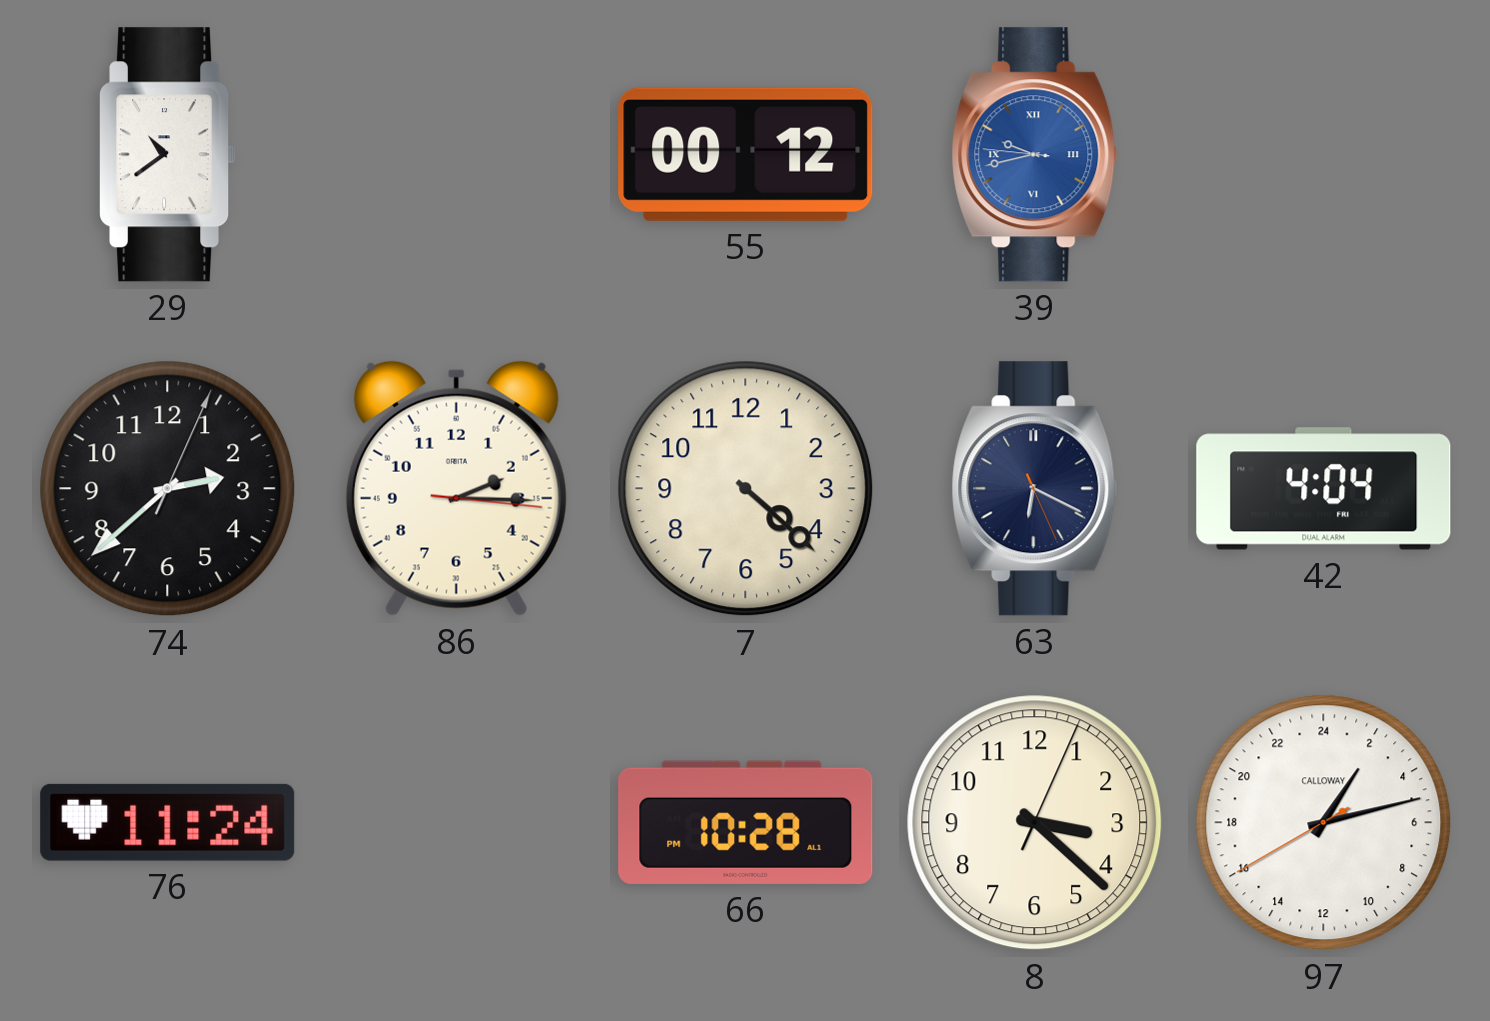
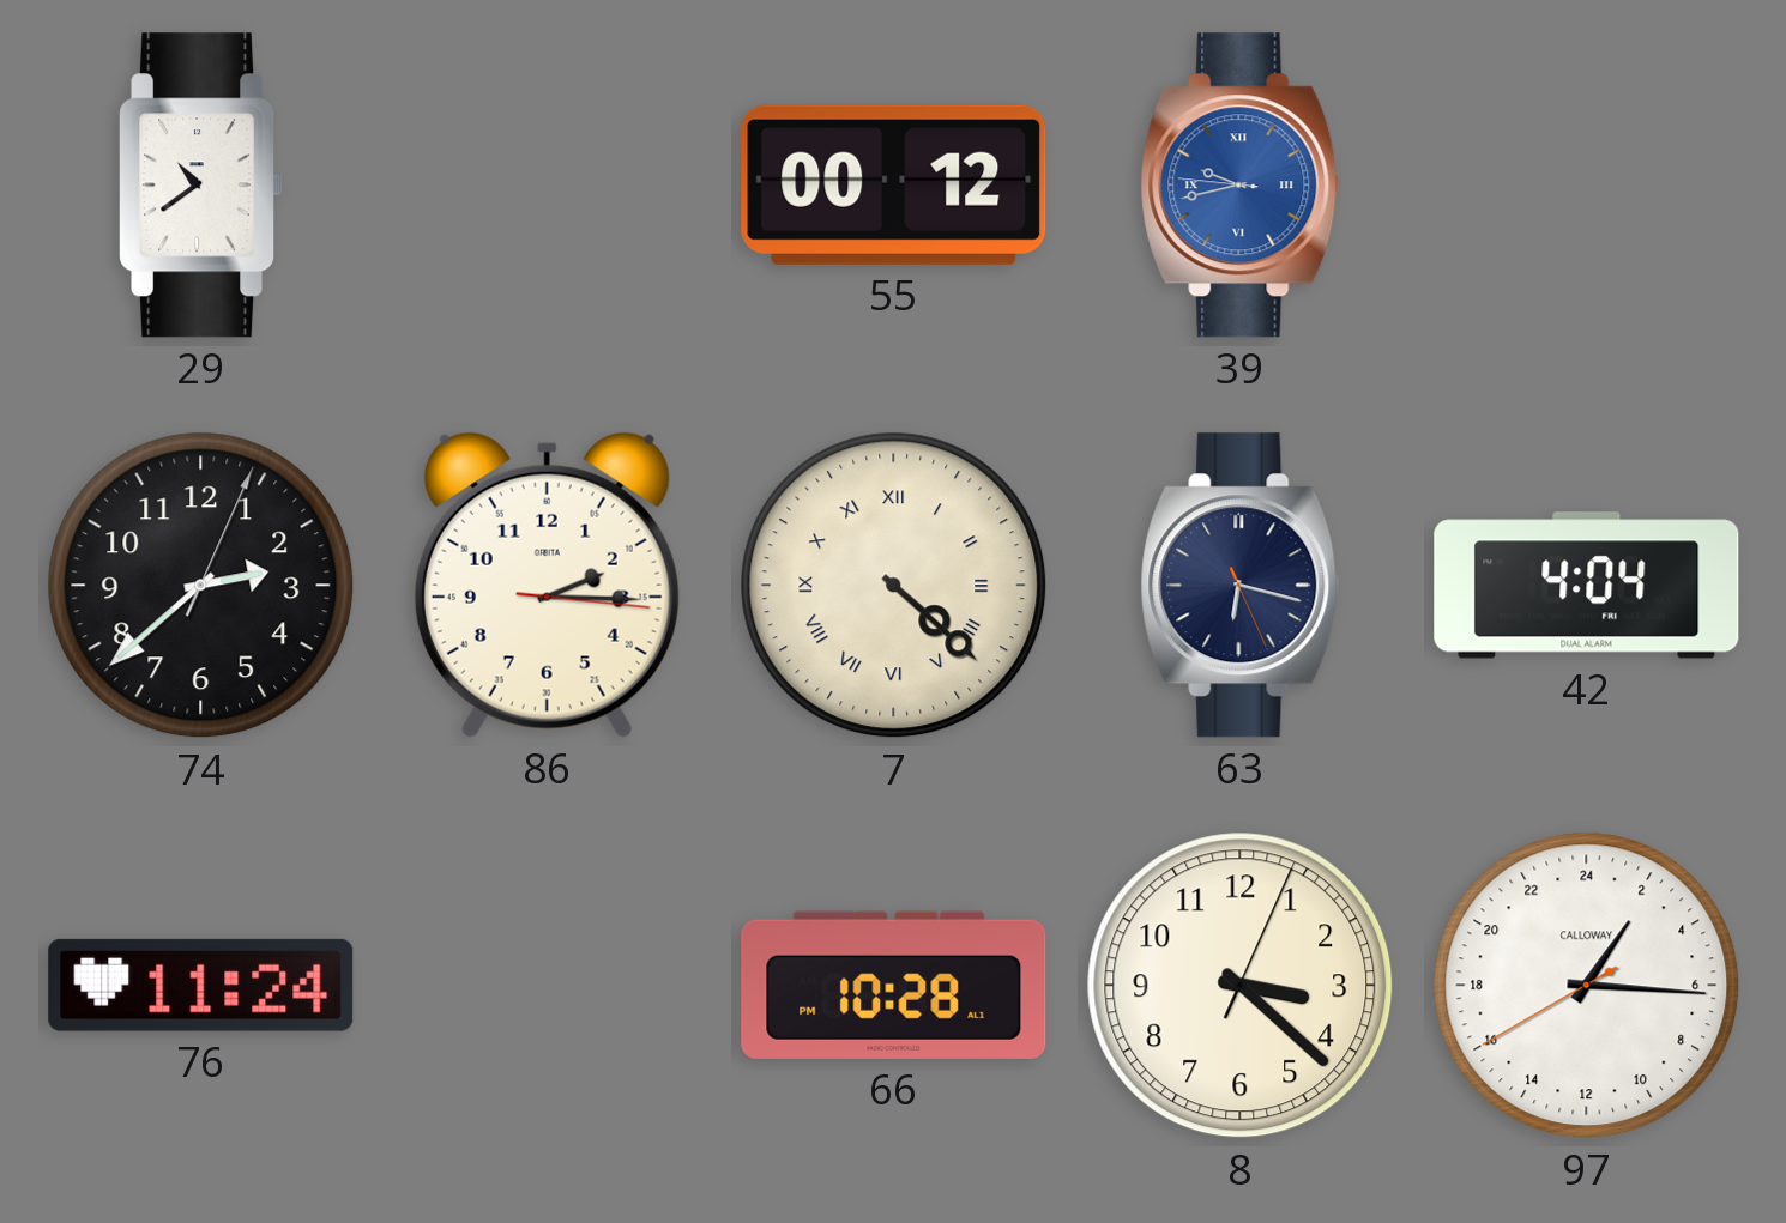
7 numerals: Arabic -> Roman
63: 6:19 -> 6:17
97: 2:12 -> 2:15
